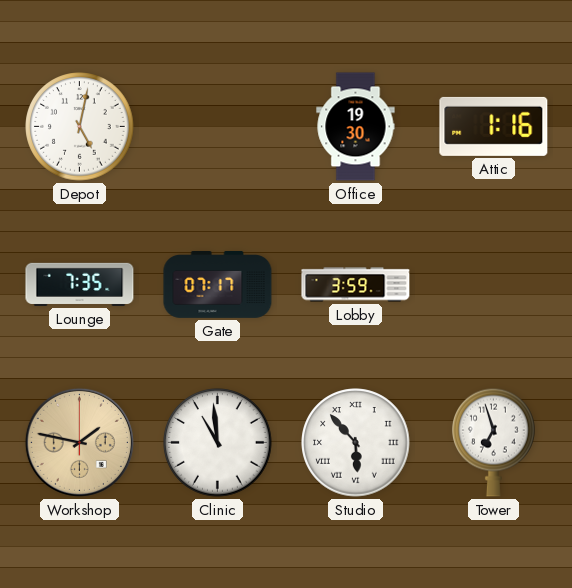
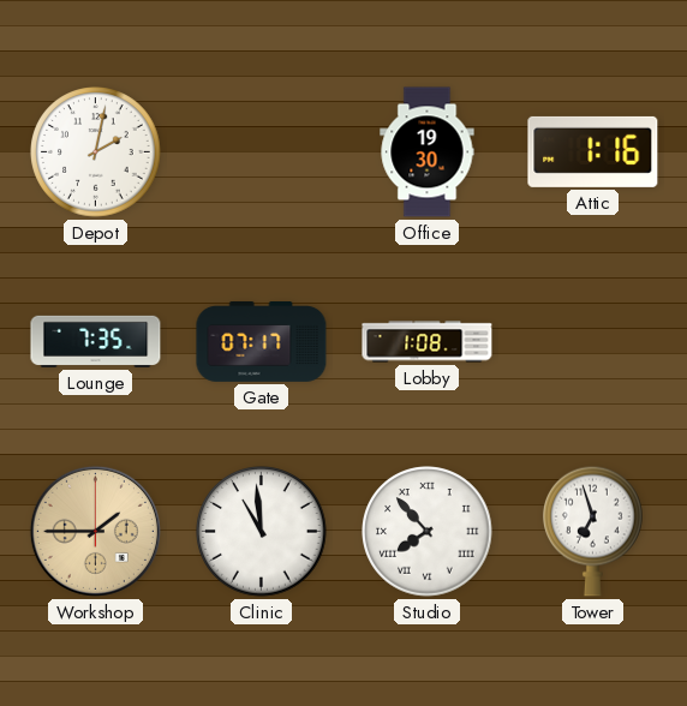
Depot: 5:02 -> 2:02
Lobby: 3:59 -> 1:08
Workshop: 1:47 -> 1:45
Studio: 5:53 -> 7:53
